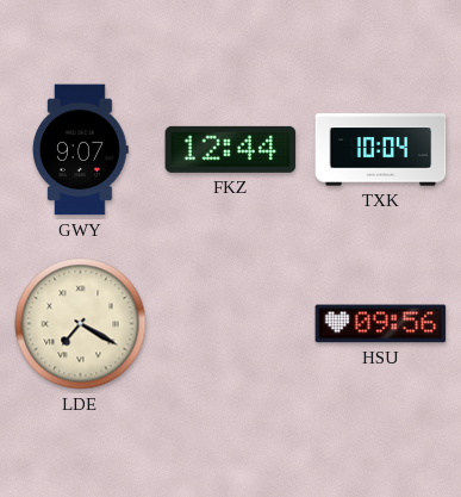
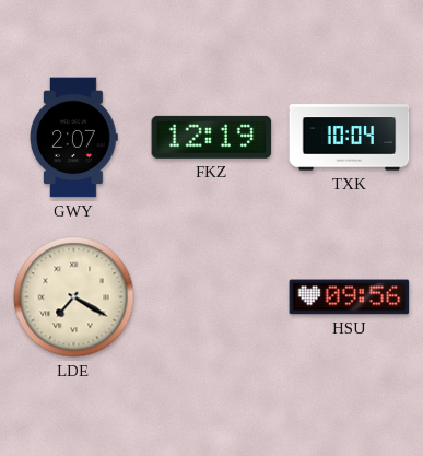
GWY: 9:07 -> 2:07
FKZ: 12:44 -> 12:19
